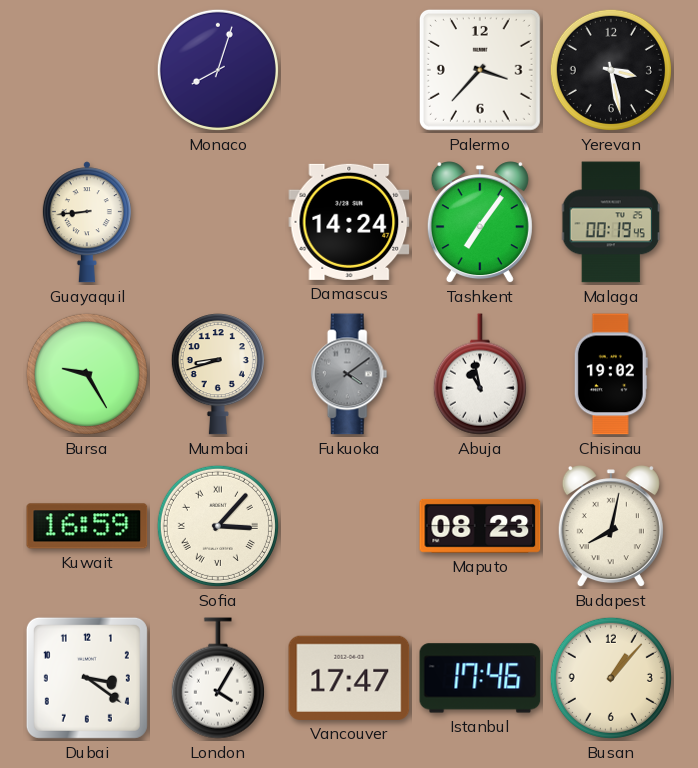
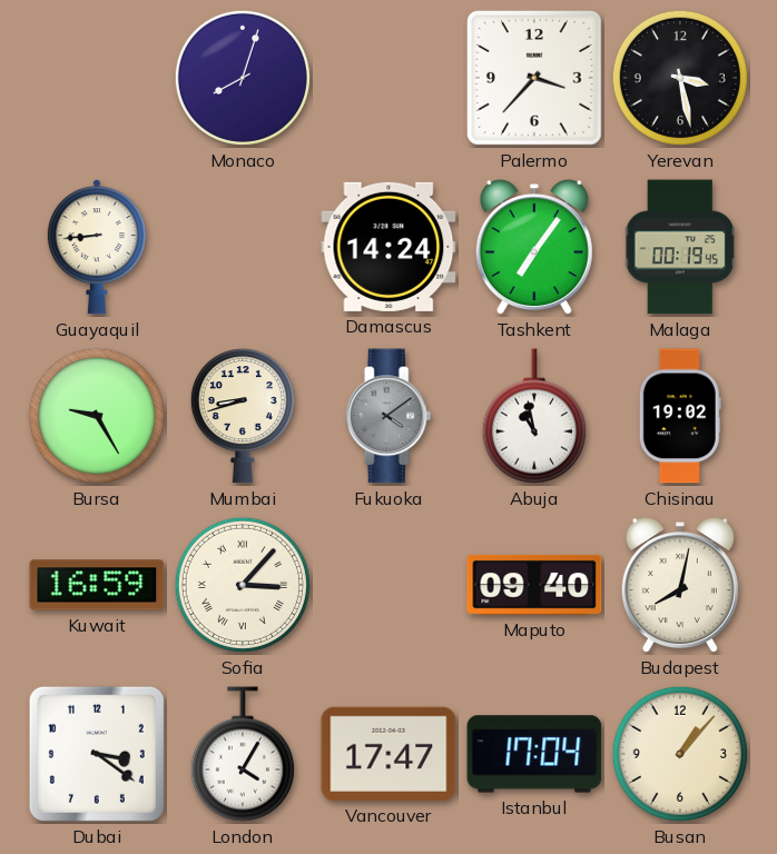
Maputo: 08:23 -> 09:40
Istanbul: 17:46 -> 17:04
